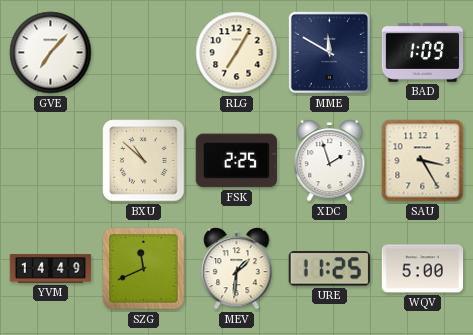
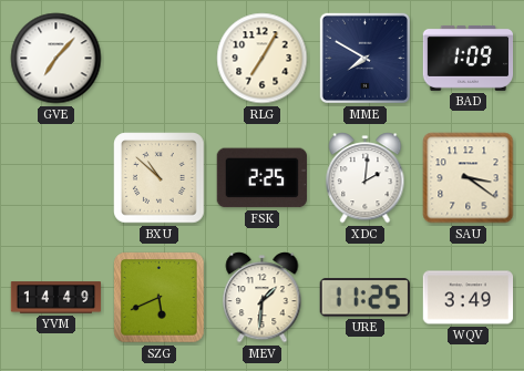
MME: 11:50 -> 7:50
XDC: 1:57 -> 2:01
SAU: 3:25 -> 3:21
SZG: 11:41 -> 5:41
WQV: 5:00 -> 3:49
